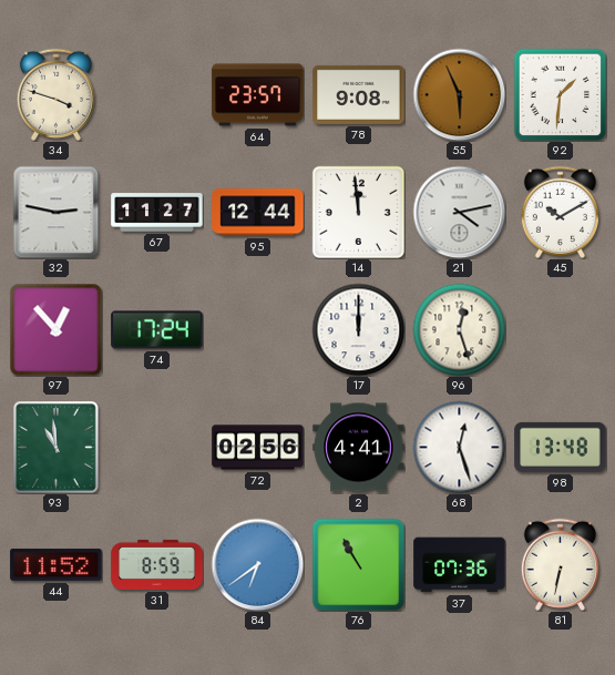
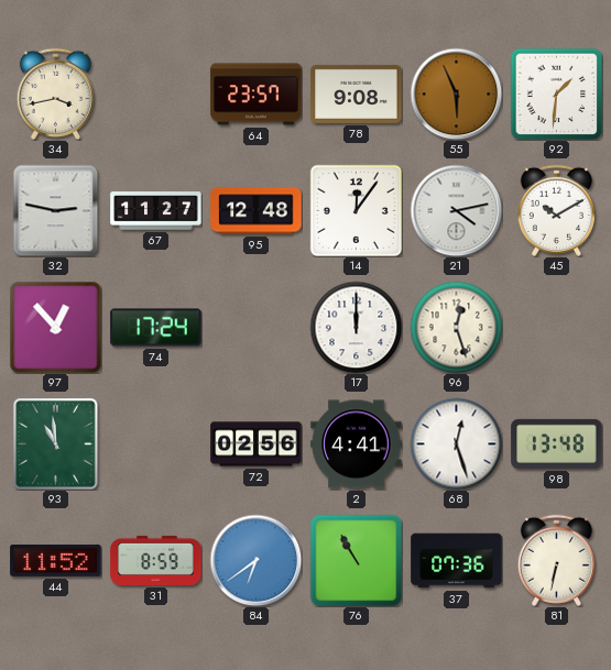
34: 3:48 -> 3:43
95: 12:44 -> 12:48
14: 11:59 -> 12:06
